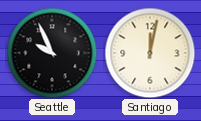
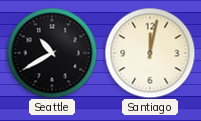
Seattle: 9:56 -> 10:40
